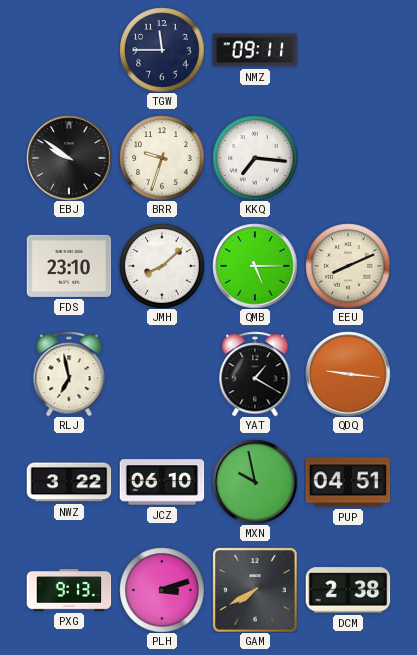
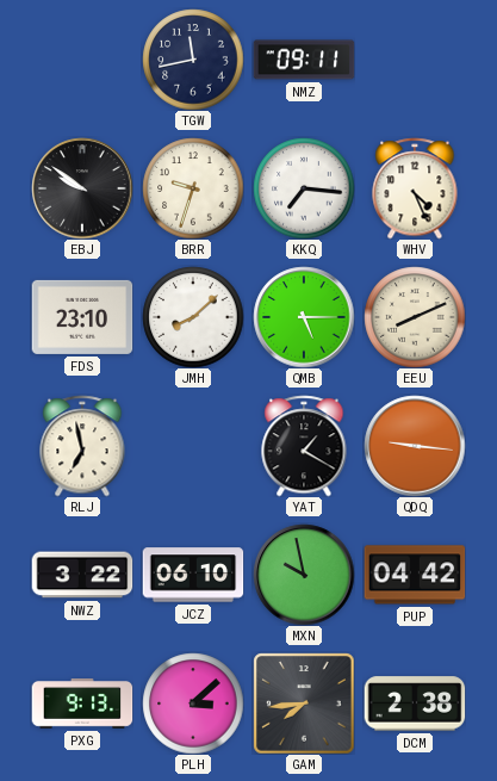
TGW: 11:45 -> 11:43
WHV: none -> 4:26
PUP: 04:51 -> 04:42
PLH: 3:12 -> 3:08
GAM: 7:40 -> 7:44
